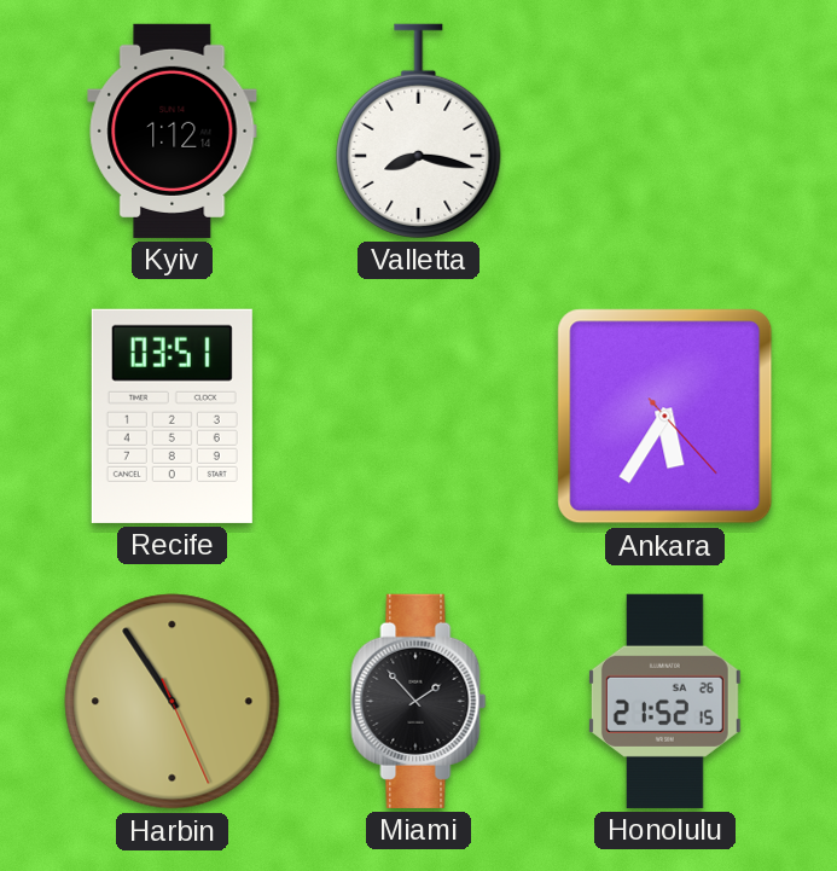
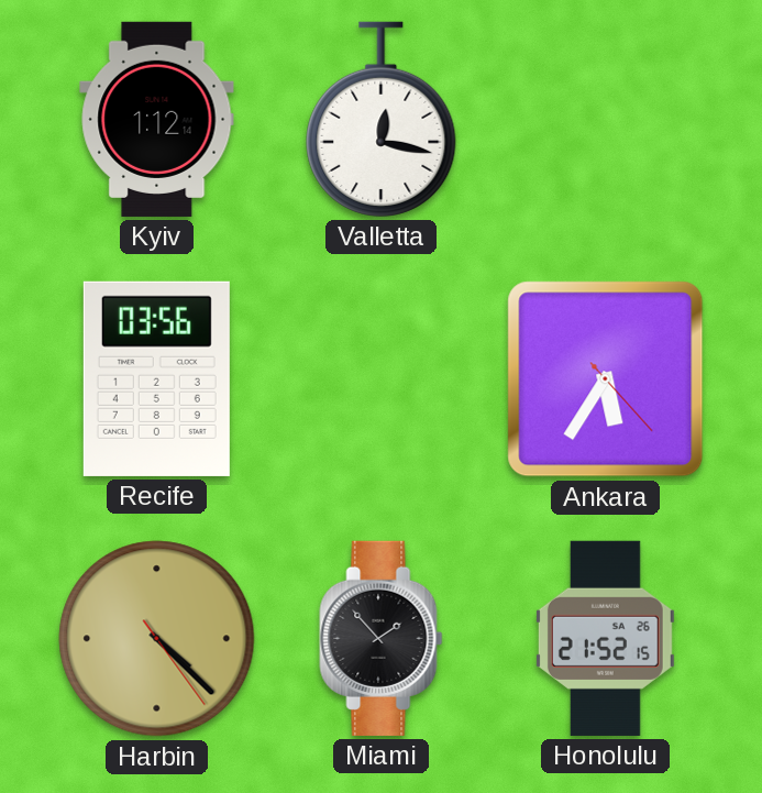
Valletta: 8:17 -> 12:17
Recife: 03:51 -> 03:56
Harbin: 10:54 -> 4:22
